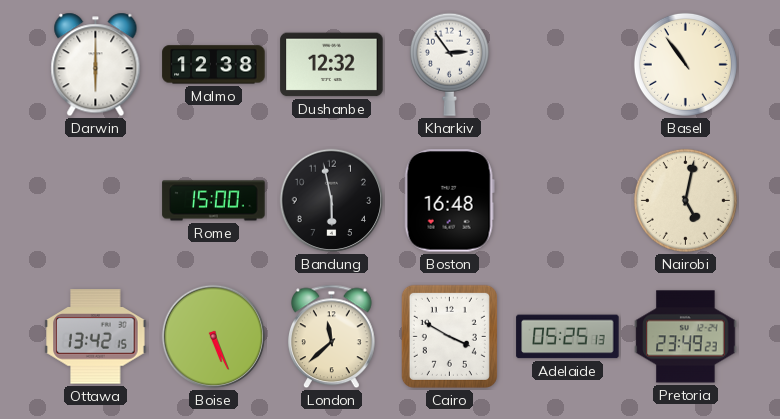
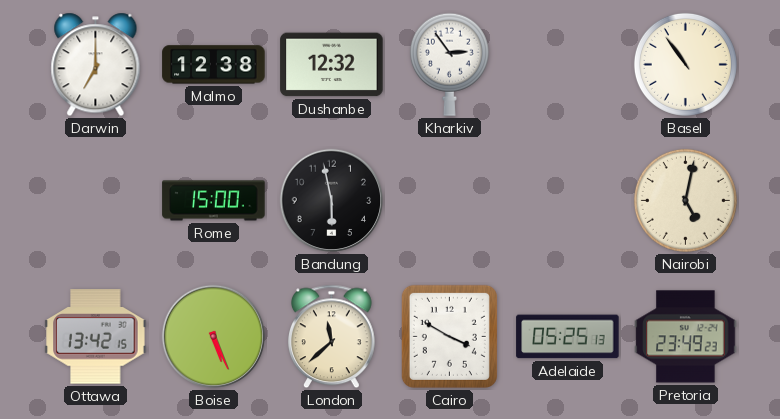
Darwin: 6:00 -> 7:00
Boston: 16:48 -> none
